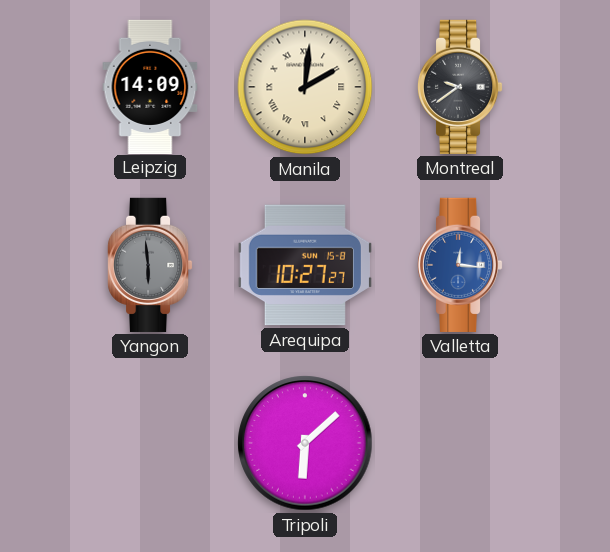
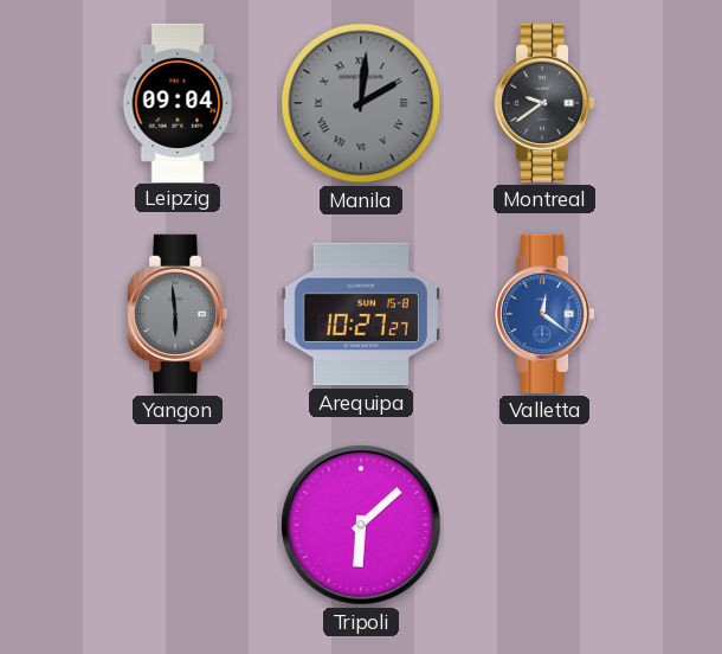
Leipzig: 14:09 -> 09:04
Manila dial: cream -> grey
Valletta: 12:16 -> 12:21
